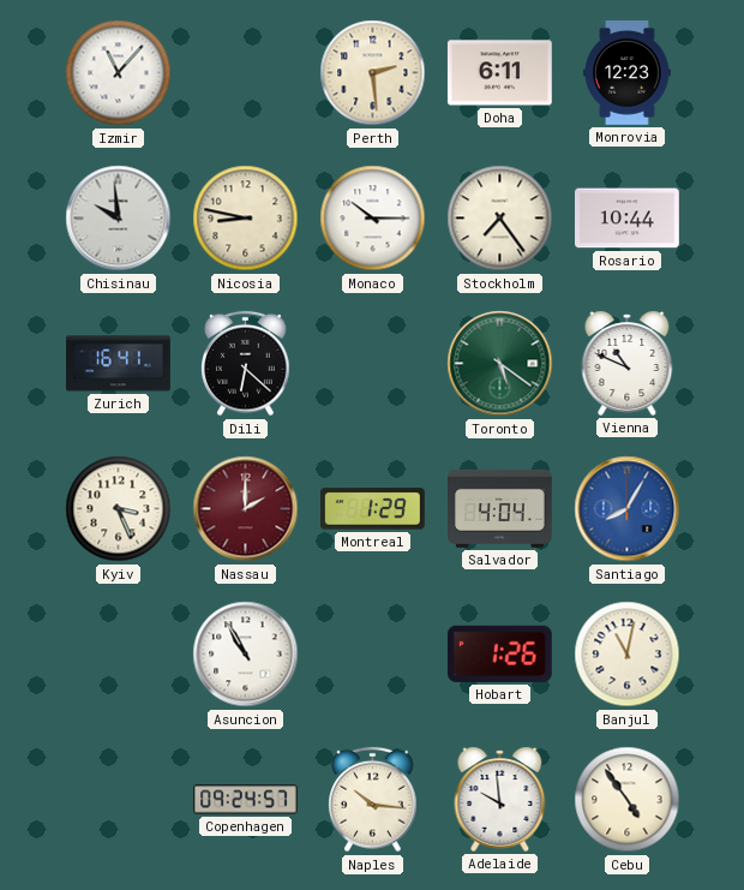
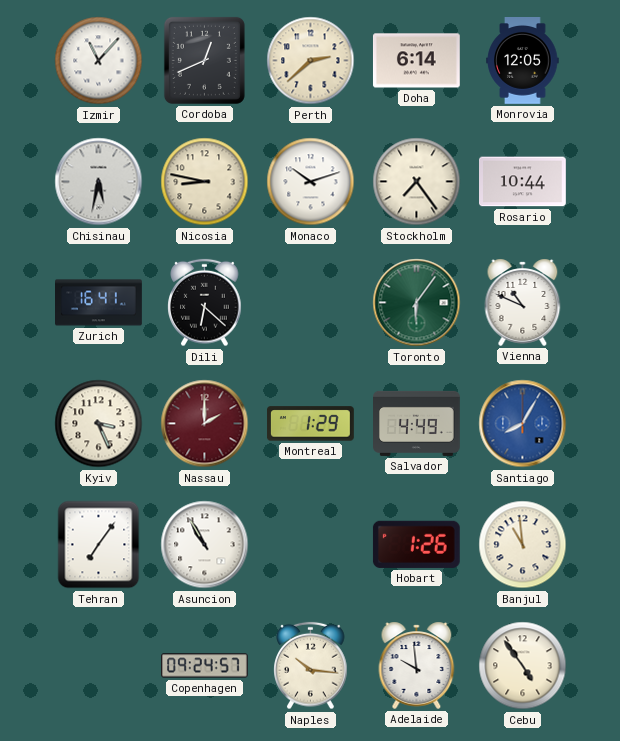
Cordoba: none -> 12:41
Perth: 2:29 -> 2:38
Doha: 6:11 -> 6:14
Monrovia: 12:23 -> 12:05
Chisinau: 9:59 -> 5:32
Monaco: 10:15 -> 10:12
Toronto: 5:21 -> 6:06
Salvador: 4:04 -> 4:49
Tehran: none -> 7:06
Banjul: 11:02 -> 10:59
